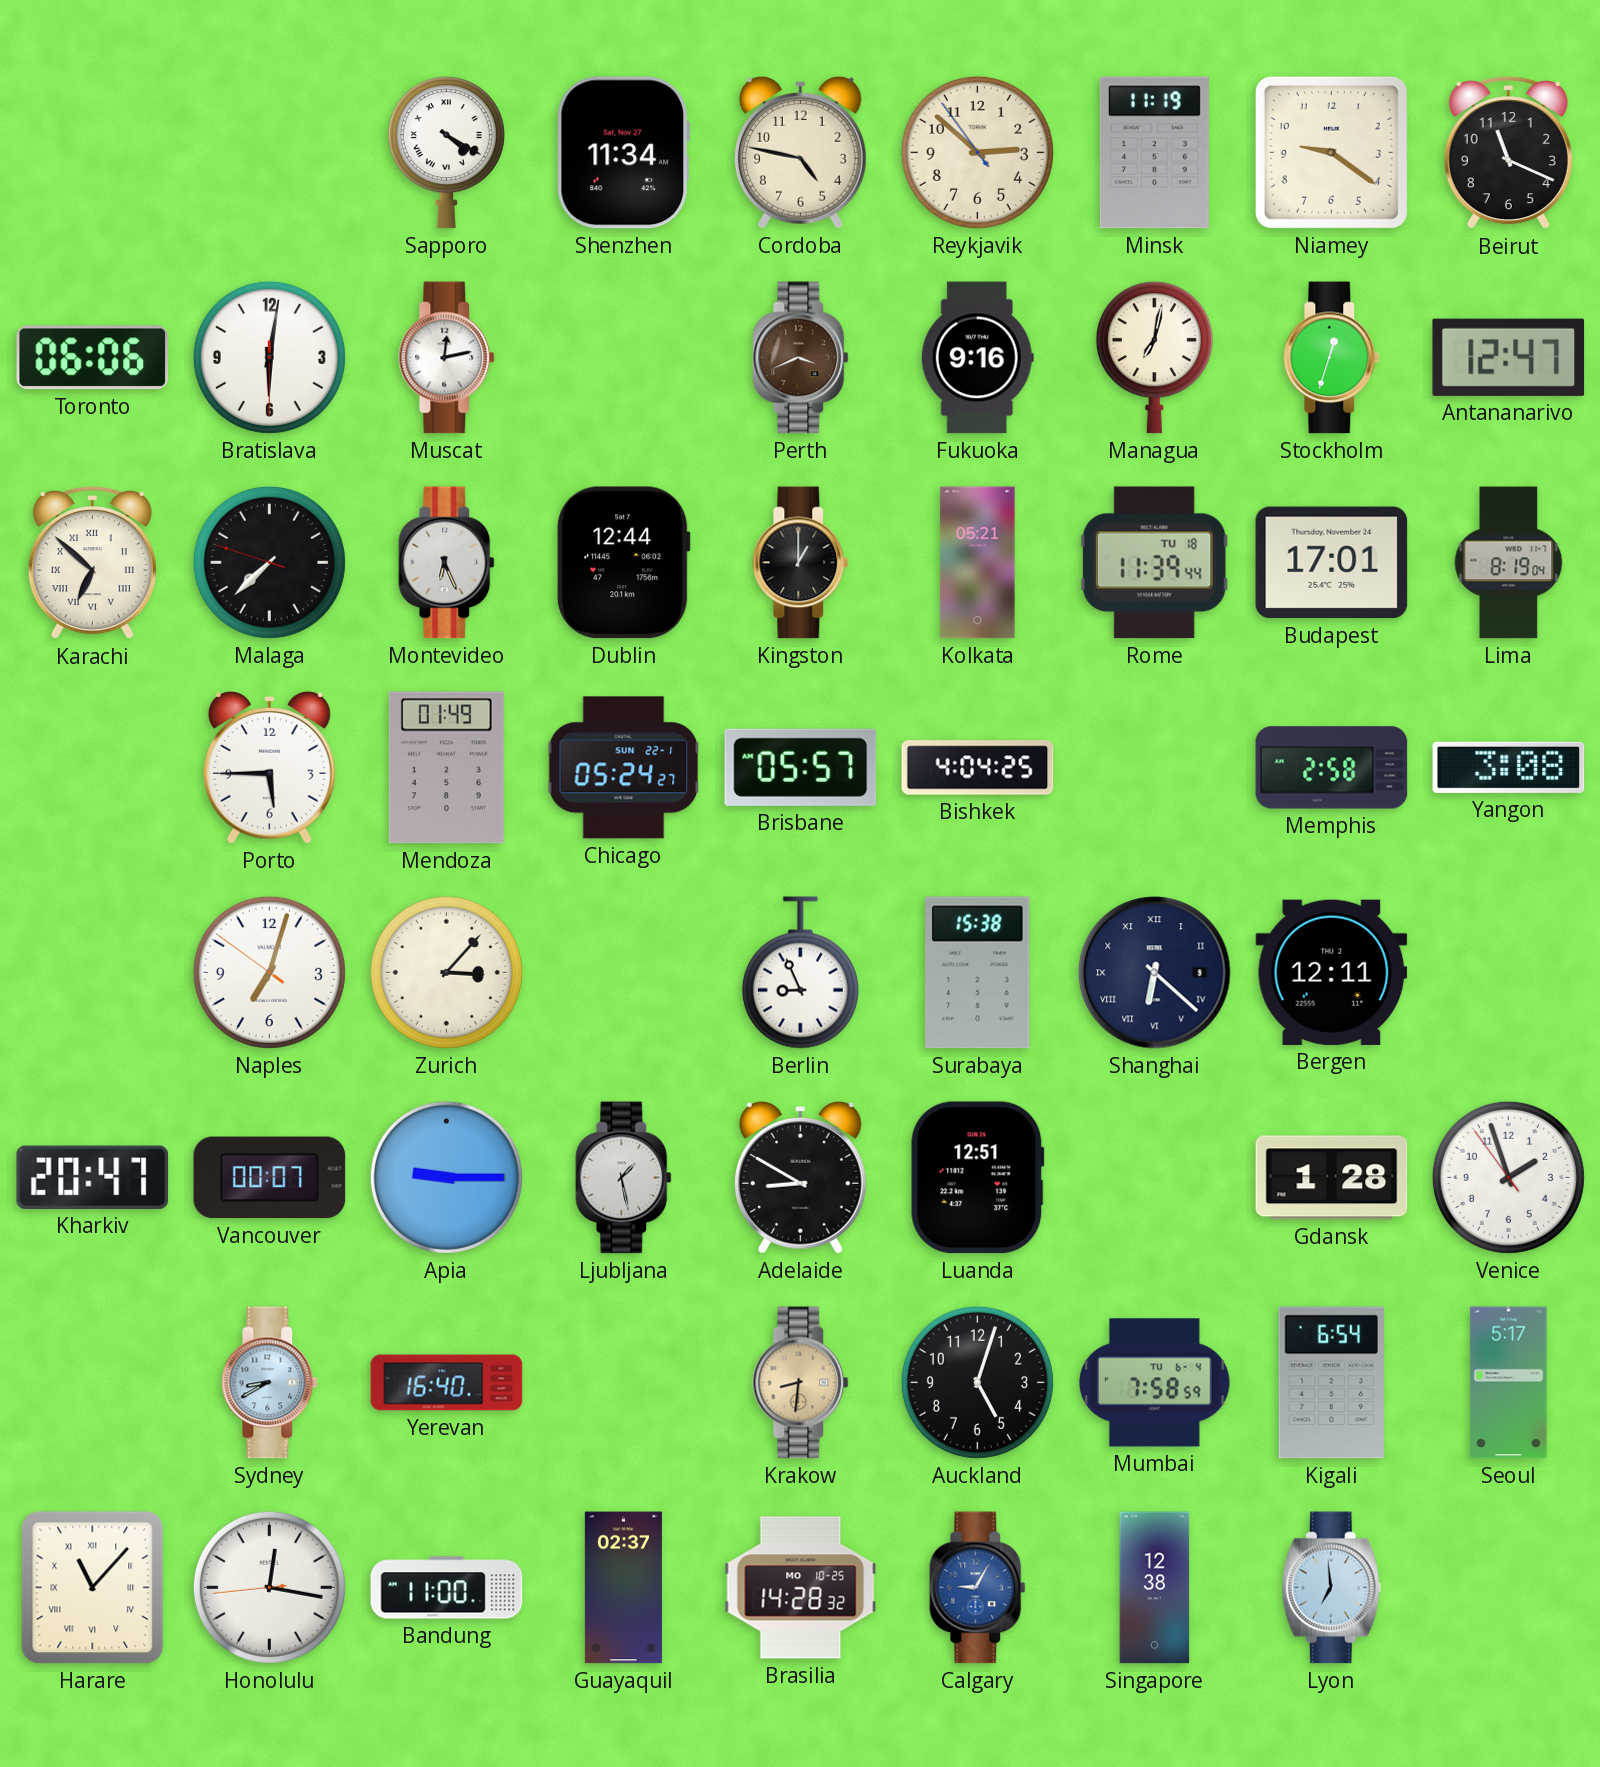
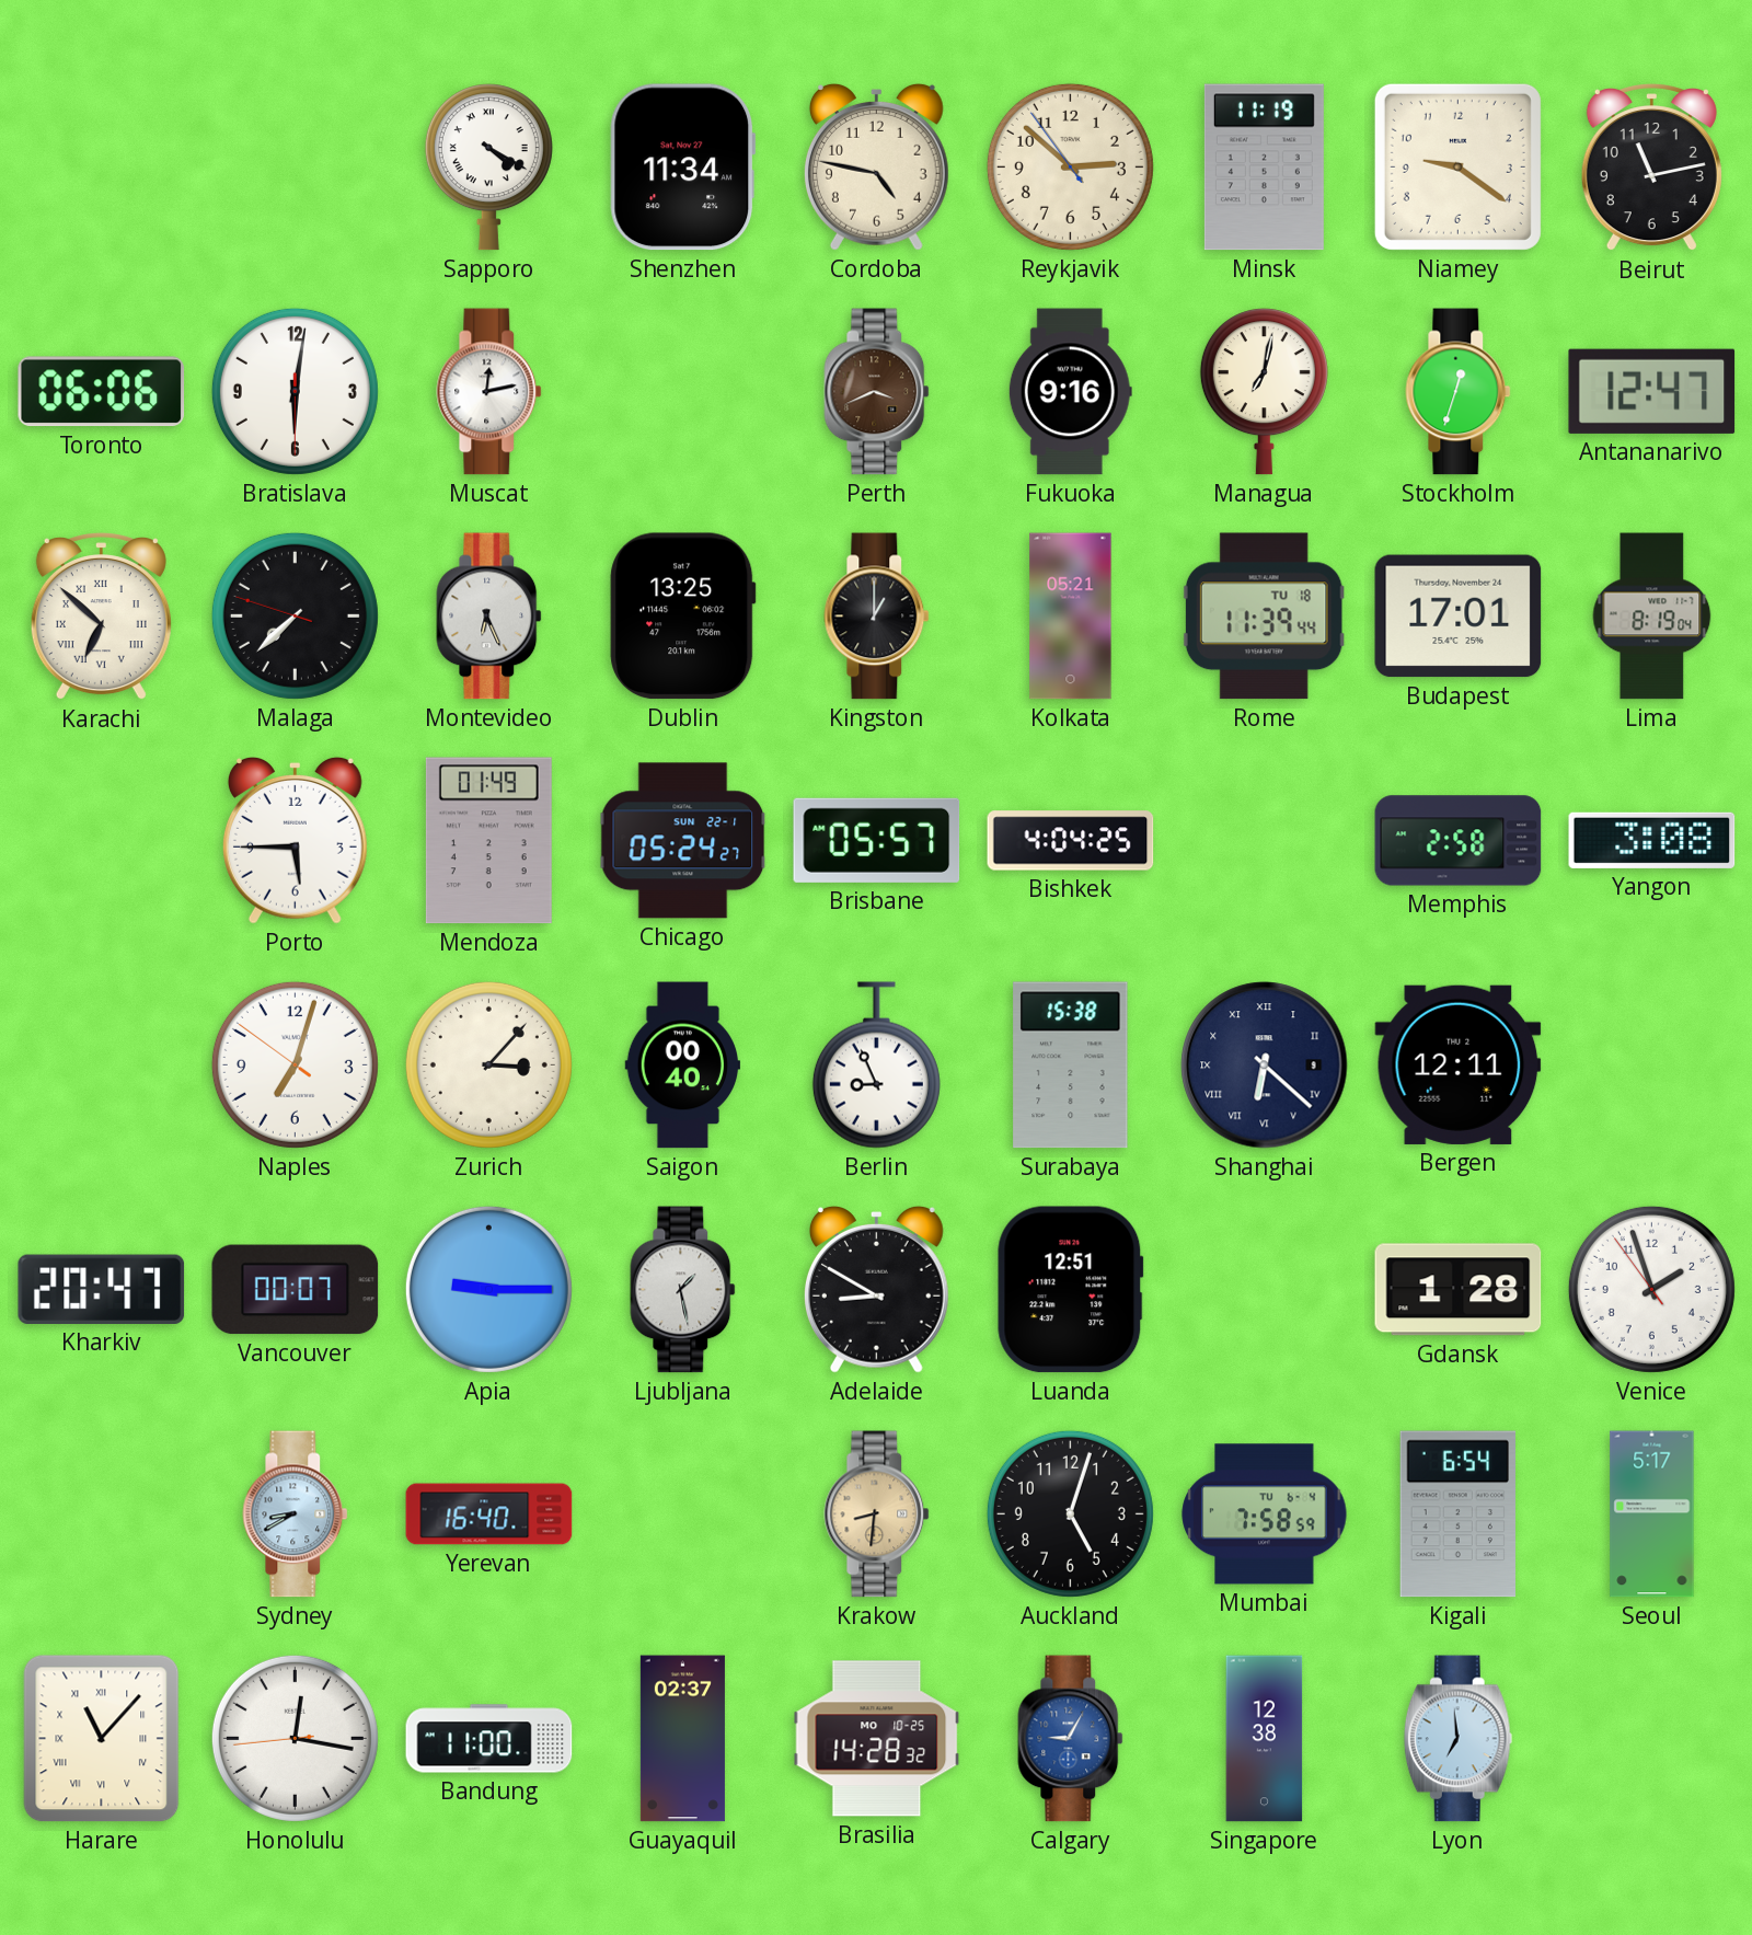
Beirut: 11:19 -> 11:13
Dublin: 12:44 -> 13:25
Saigon: none -> 00:40
